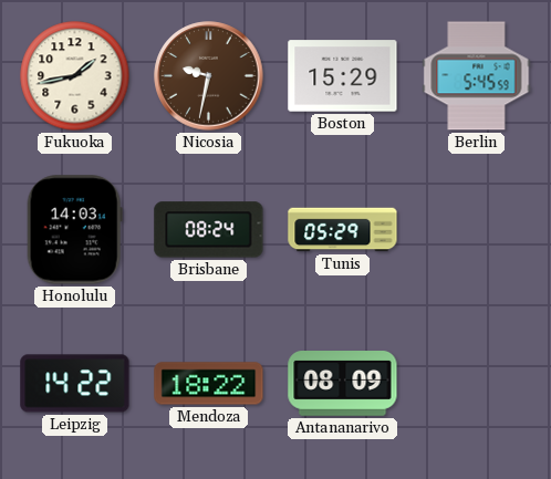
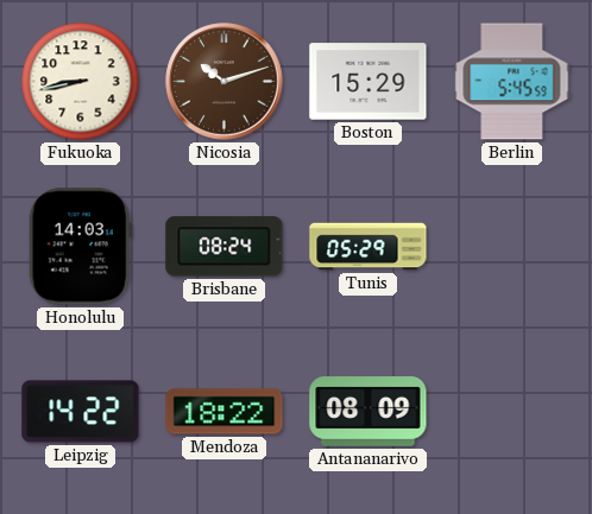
Fukuoka: 1:43 -> 8:43
Nicosia: 9:32 -> 10:12
